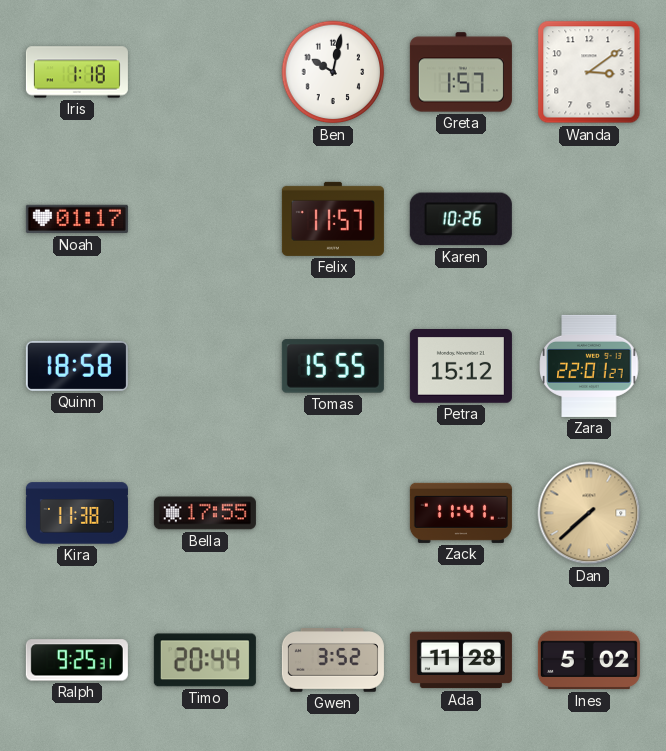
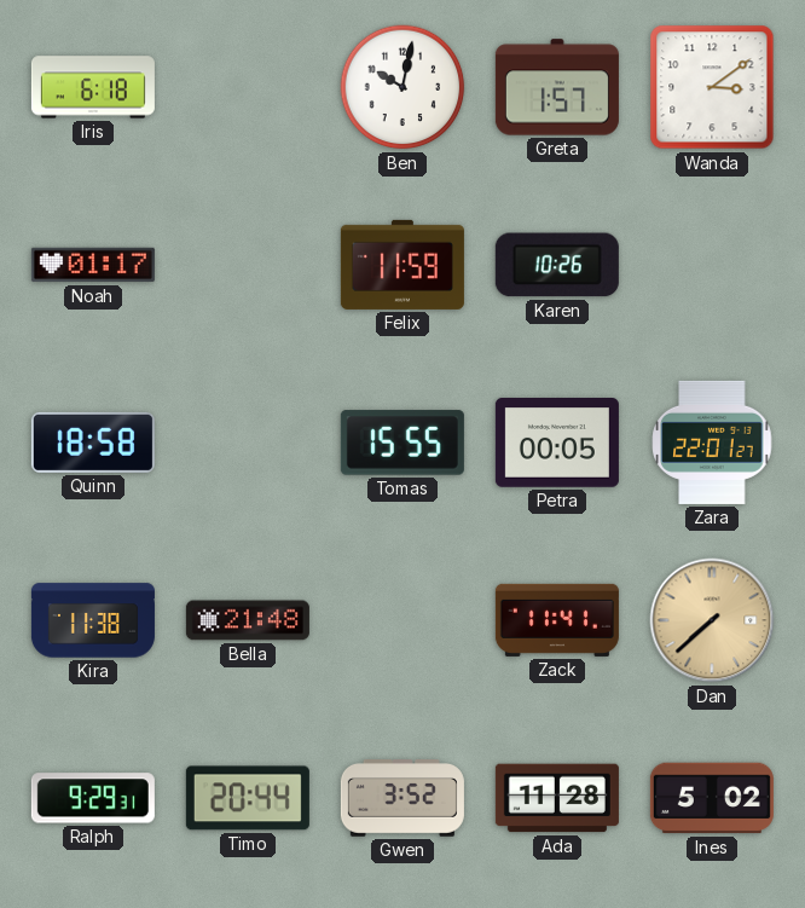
Iris: 1:18 -> 6:18
Felix: 11:57 -> 11:59
Petra: 15:12 -> 00:05
Bella: 17:55 -> 21:48
Ralph: 9:25 -> 9:29
